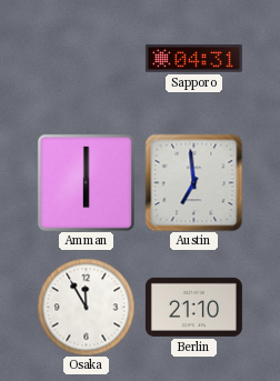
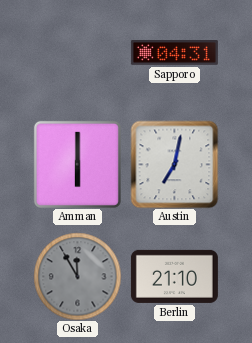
Austin: 6:59 -> 7:02
Osaka dial: white -> grey
